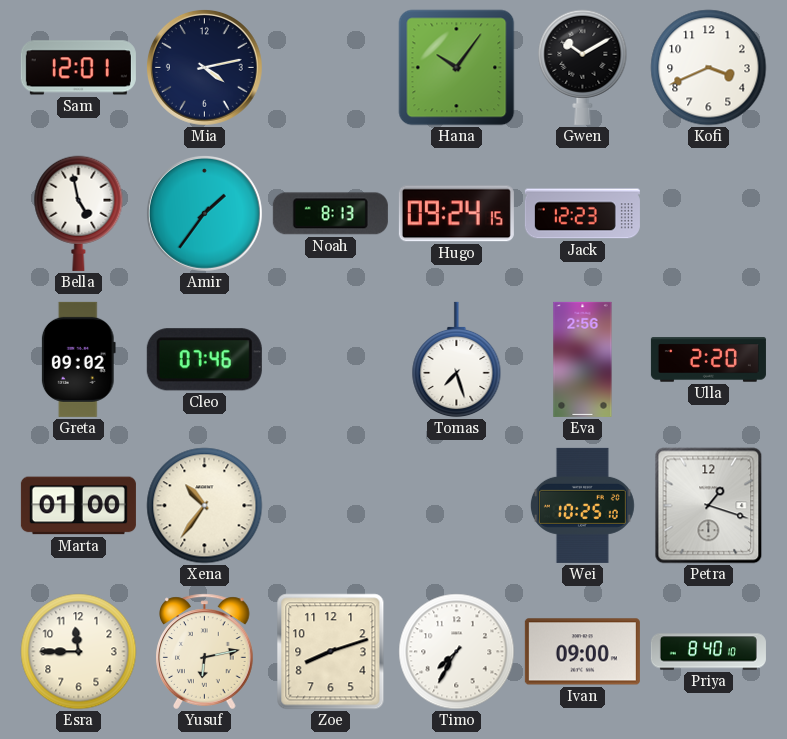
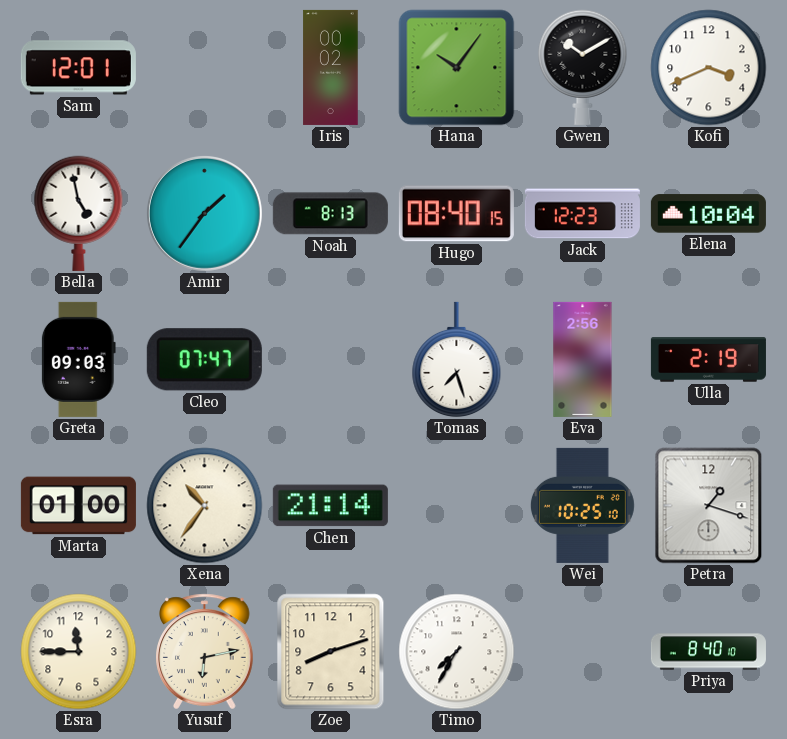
Mia: 4:13 -> none
Iris: none -> 00:02
Hugo: 09:24 -> 08:40
Elena: none -> 10:04
Greta: 09:02 -> 09:03
Cleo: 07:46 -> 07:47
Ulla: 2:20 -> 2:19
Chen: none -> 21:14
Ivan: 09:00 -> none
